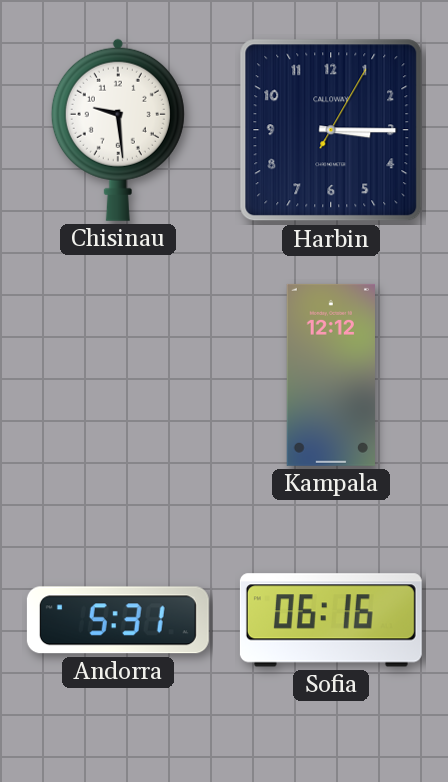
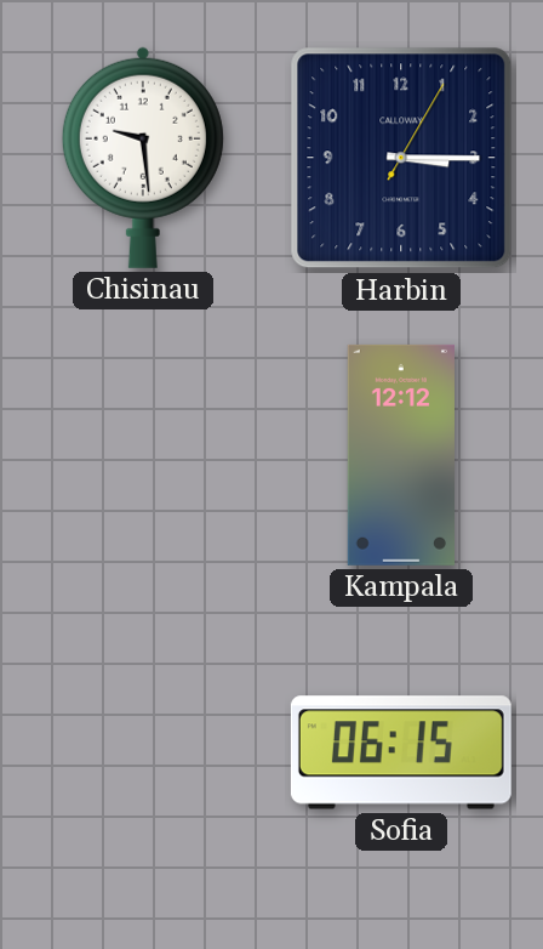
Andorra: 5:31 -> none
Sofia: 06:16 -> 06:15
